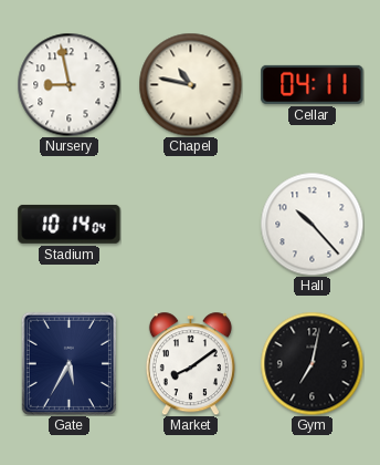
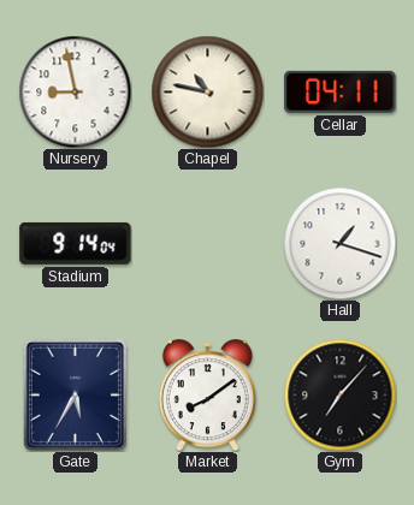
Stadium: 10:14 -> 9:14
Hall: 10:23 -> 1:18
Gym: 7:02 -> 7:07
